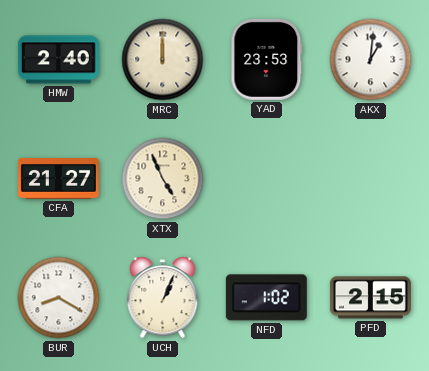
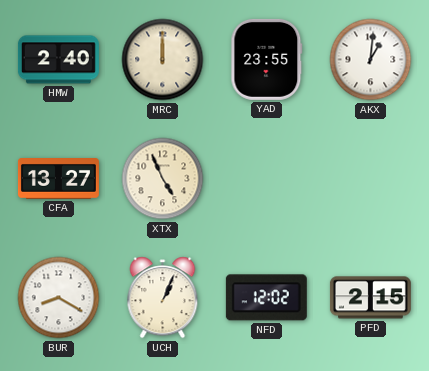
YAD: 23:53 -> 23:55
CFA: 21:27 -> 13:27
NFD: 1:02 -> 12:02
